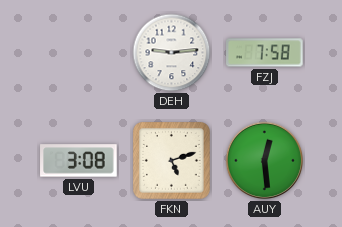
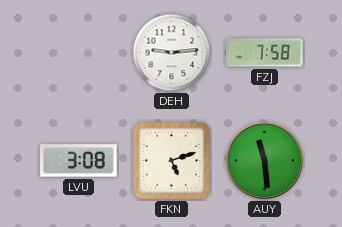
AUY: 12:29 -> 11:29
